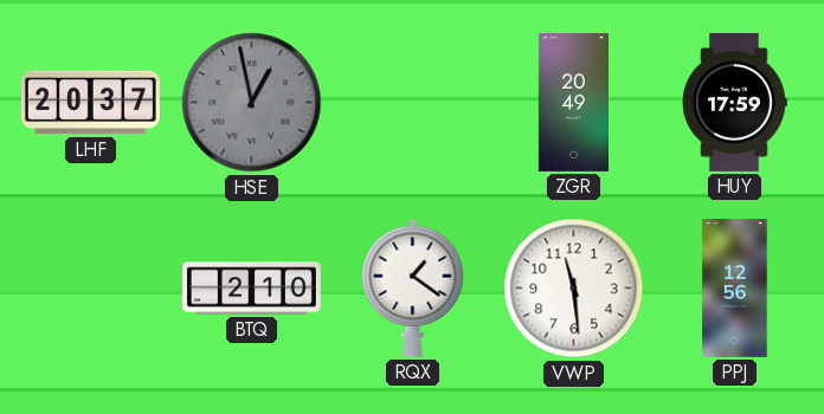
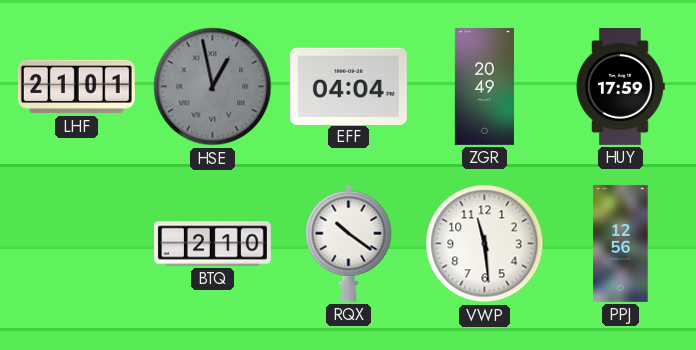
LHF: 20:37 -> 21:01
EFF: none -> 04:04
RQX: 1:21 -> 10:21
